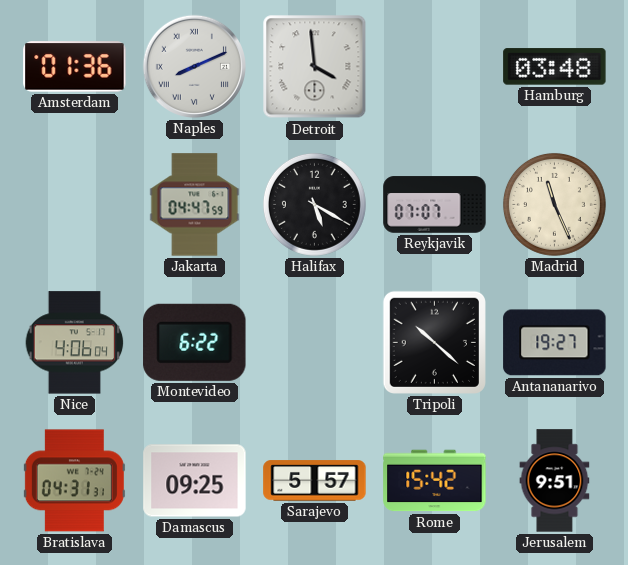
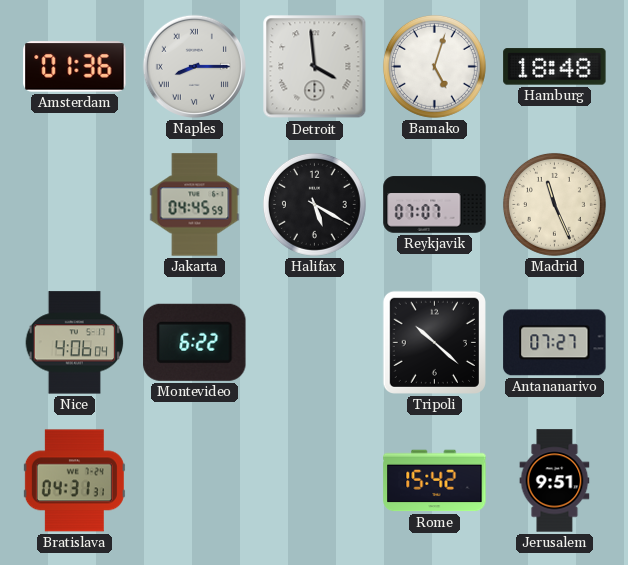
Naples: 8:11 -> 8:15
Bamako: none -> 5:03
Hamburg: 03:48 -> 18:48
Jakarta: 04:47 -> 04:45
Antananarivo: 19:27 -> 07:27
Damascus: 09:25 -> none
Sarajevo: 5:57 -> none
